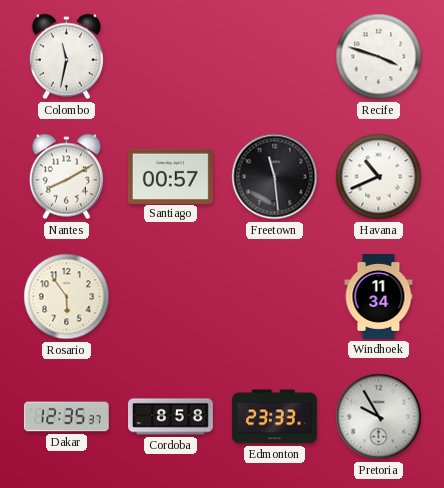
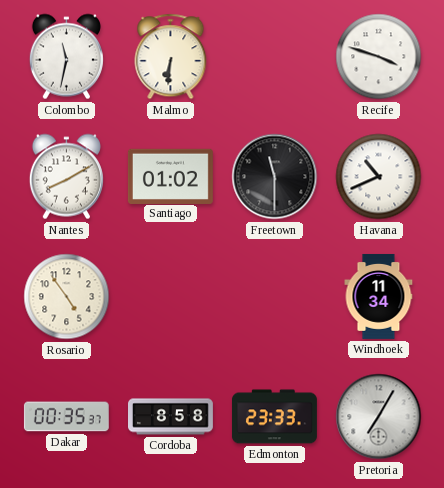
Malmo: none -> 6:31
Santiago: 00:57 -> 01:02
Freetown: 11:29 -> 11:30
Rosario: 5:54 -> 4:54
Dakar: 12:35 -> 00:35
Pretoria: 9:55 -> 7:05
